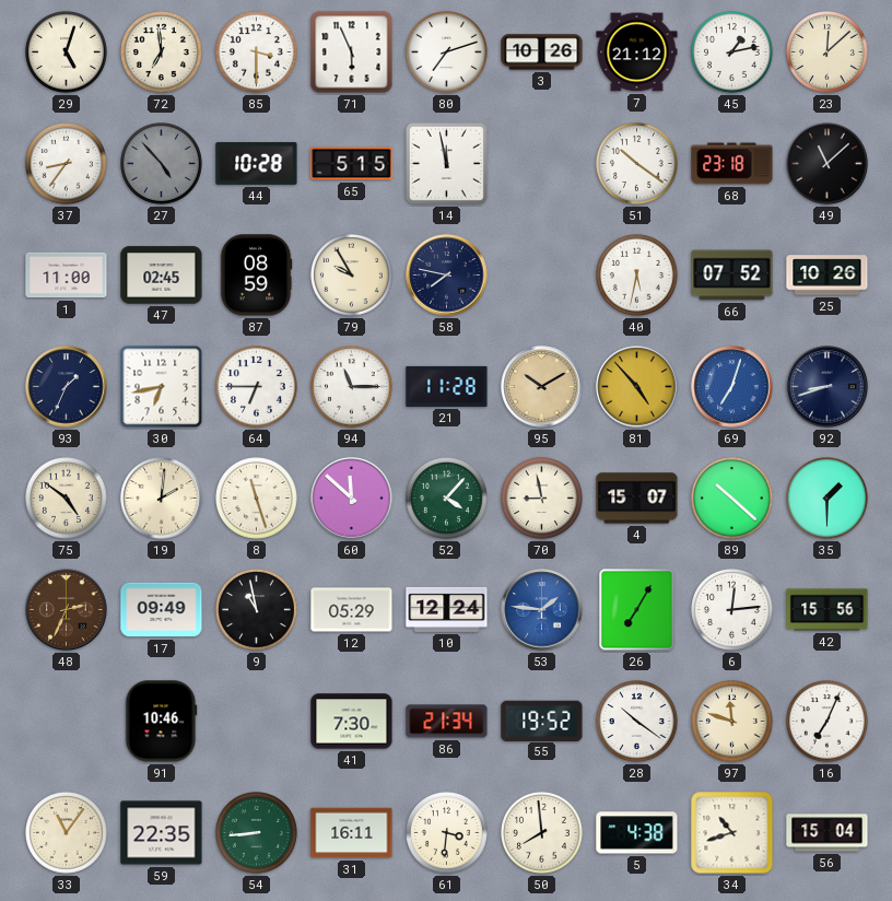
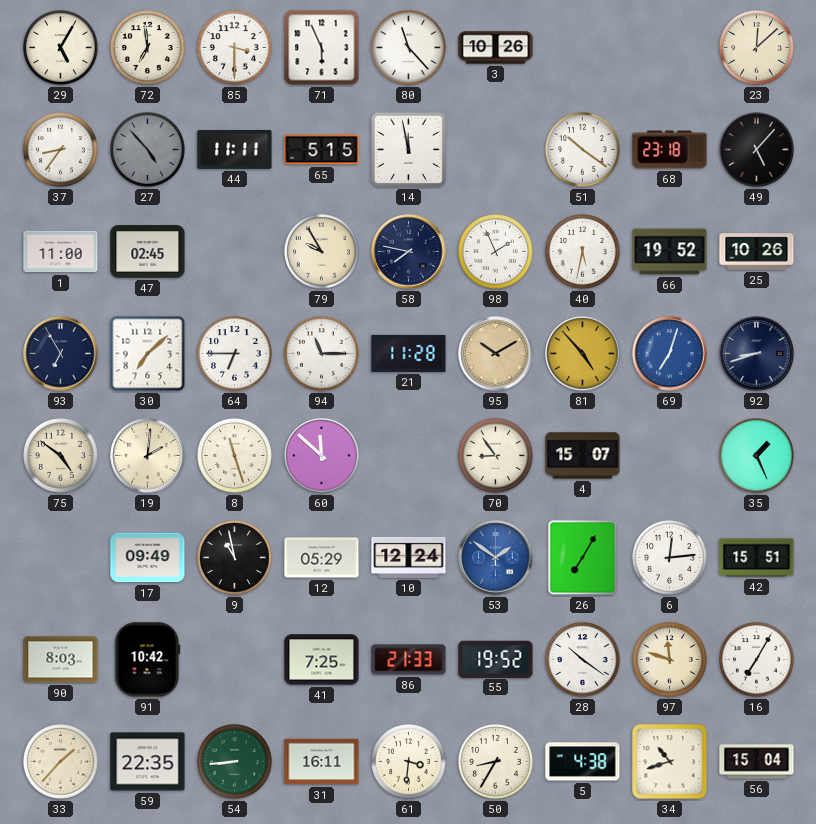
29: 5:03 -> 5:05
80: 7:12 -> 11:23
7: 21:12 -> none
45: 1:13 -> none
44: 10:28 -> 11:11
49: 11:08 -> 5:07
87: 08:59 -> none
98: none -> 1:56
66: 07:52 -> 19:52
93: 1:34 -> 6:55
30: 6:43 -> 7:08
52: 4:07 -> none
70: 8:58 -> 8:54
89: 10:22 -> none
35: 1:30 -> 1:26
48: 2:34 -> none
53: 1:46 -> 1:51
42: 15:56 -> 15:51
90: none -> 8:03
91: 10:46 -> 10:42
41: 7:30 -> 7:25
86: 21:34 -> 21:33
16: 7:04 -> 7:05
33: 11:06 -> 1:37
50: 7:59 -> 8:35
